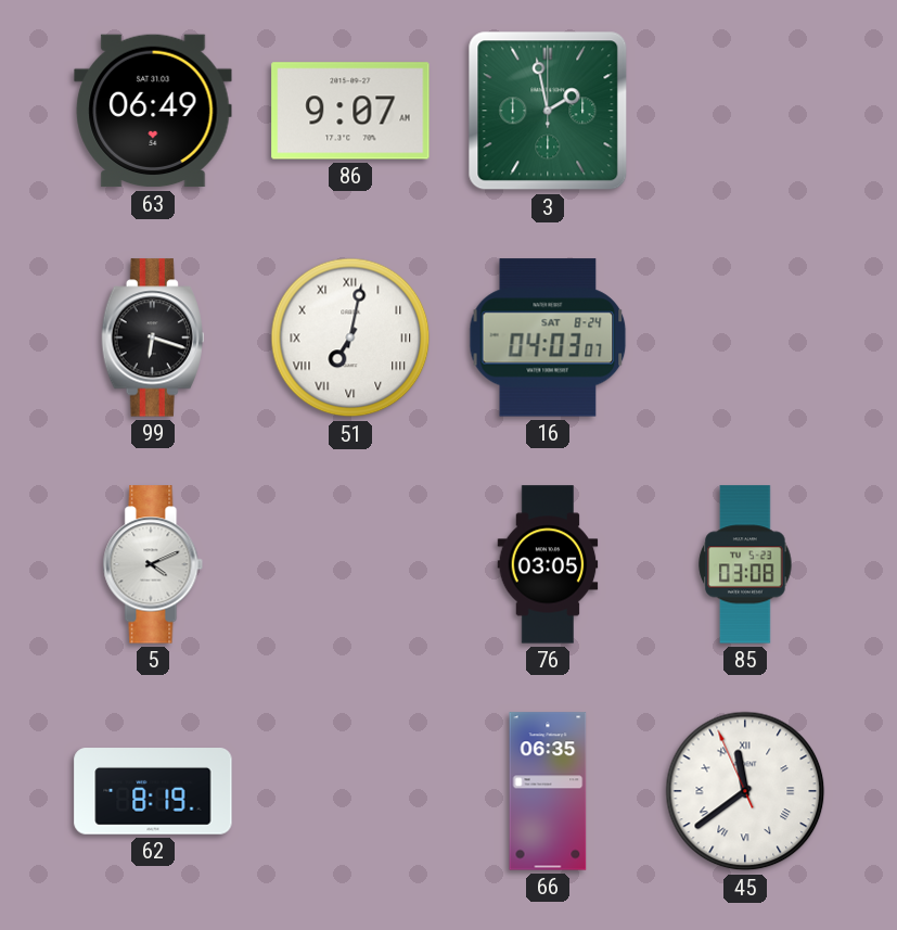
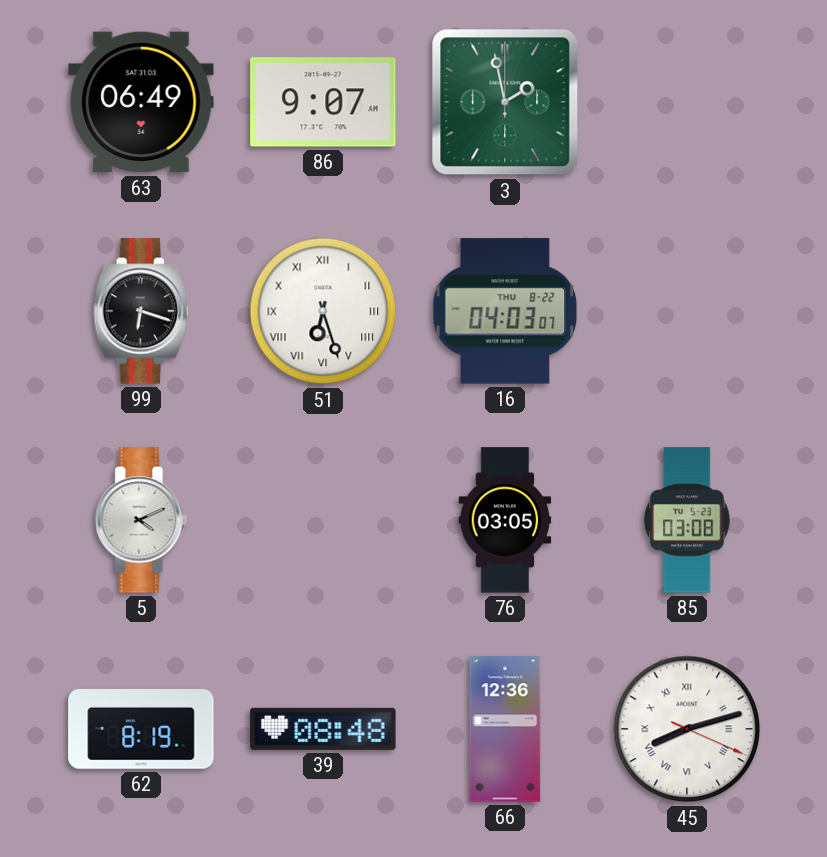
51: 7:02 -> 6:27
16 date: SAT 8-24 -> THU 8-22
39: none -> 08:48
66: 06:35 -> 12:36
45: 11:38 -> 8:12
